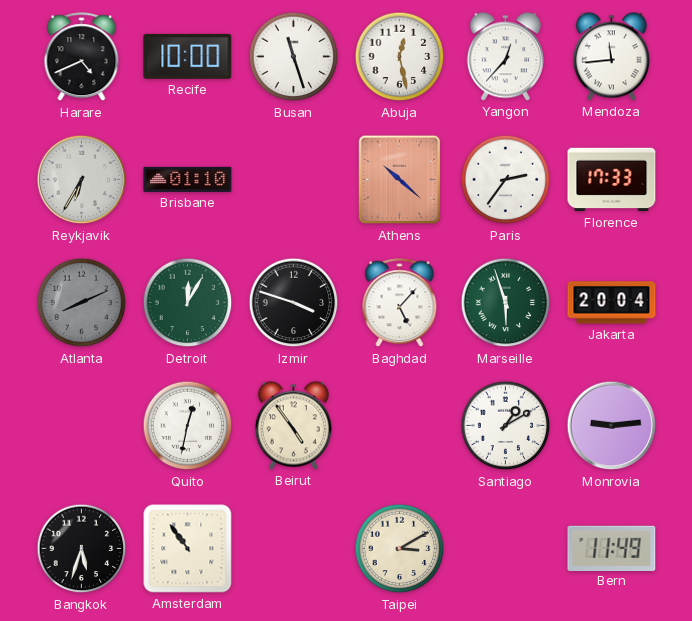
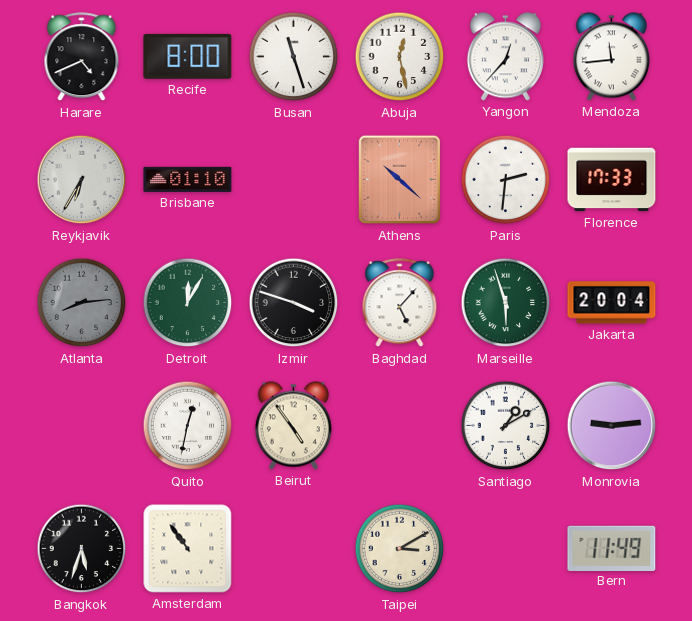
Recife: 10:00 -> 8:00
Paris: 2:36 -> 2:31
Atlanta: 8:11 -> 8:14
